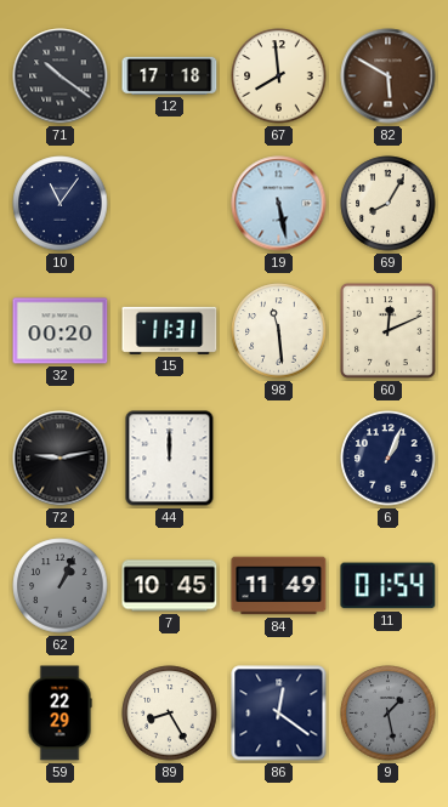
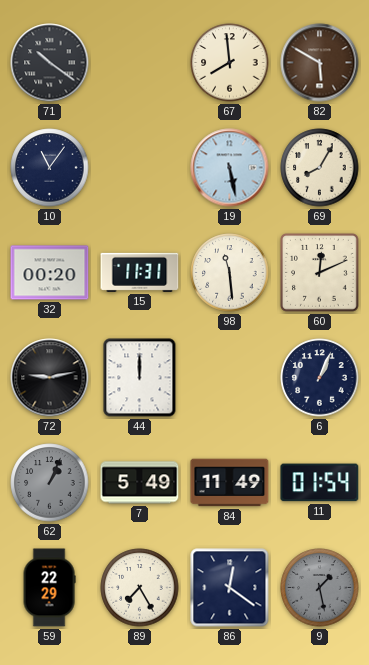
12: 17:18 -> none
7: 10:45 -> 5:49
89: 8:25 -> 7:25
